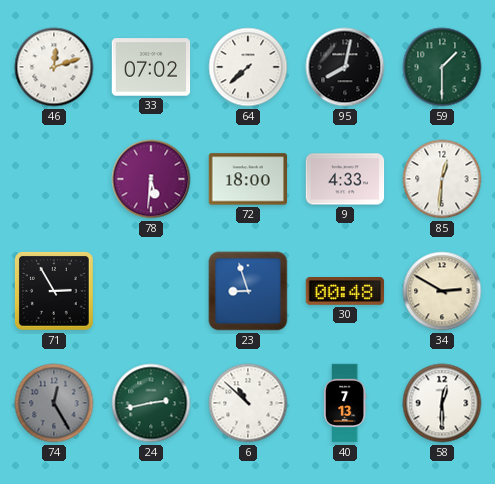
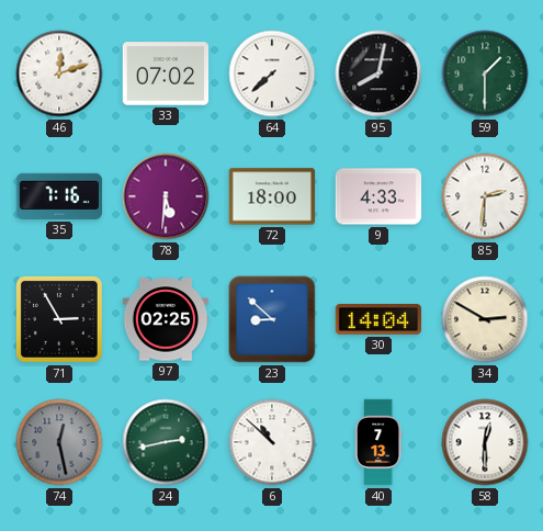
35: none -> 7:16
85: 12:31 -> 2:31
97: none -> 02:25
23: 8:57 -> 8:52
30: 00:48 -> 14:04
74: 12:25 -> 12:28
